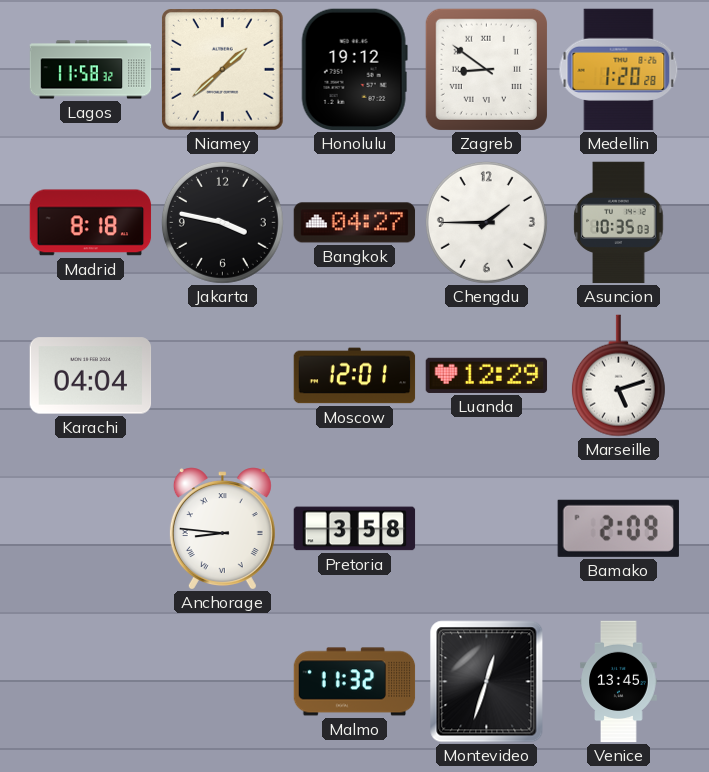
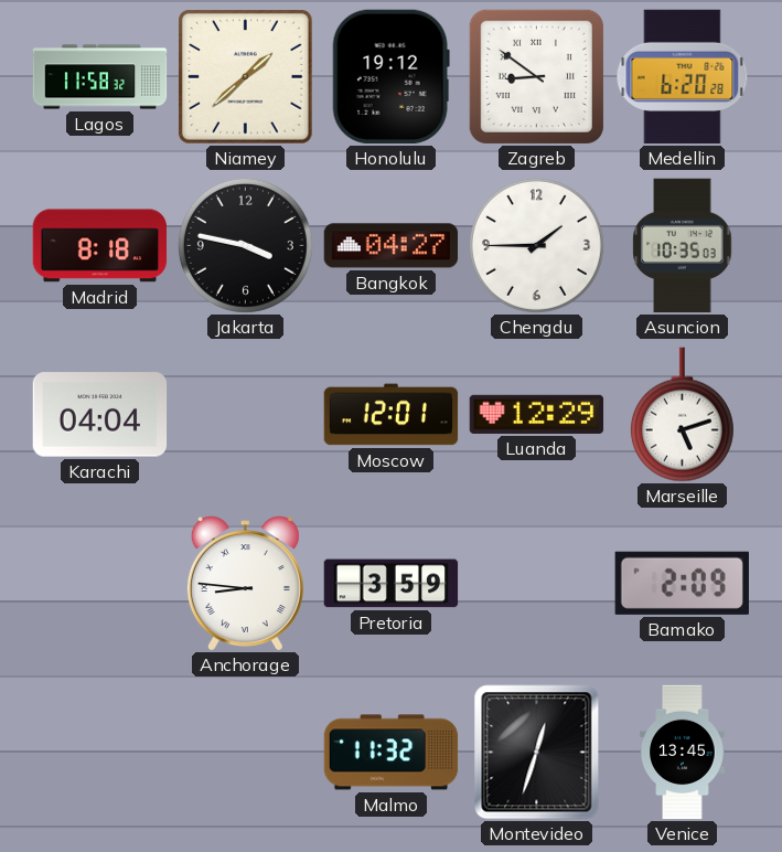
Medellin: 1:20 -> 6:20
Pretoria: 3:58 -> 3:59
